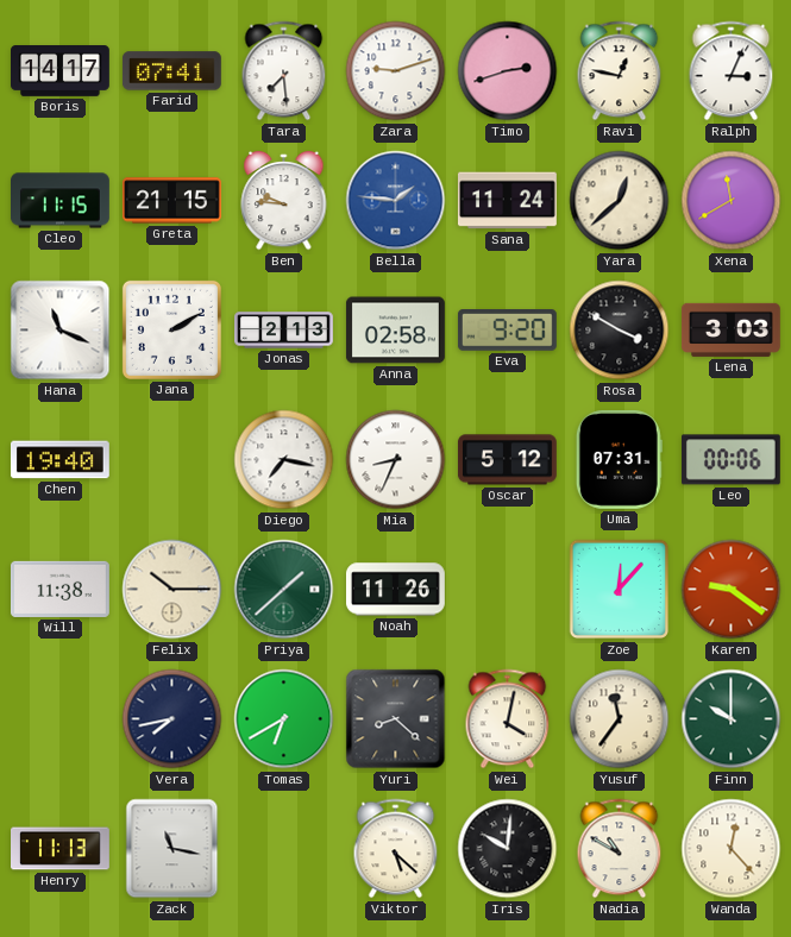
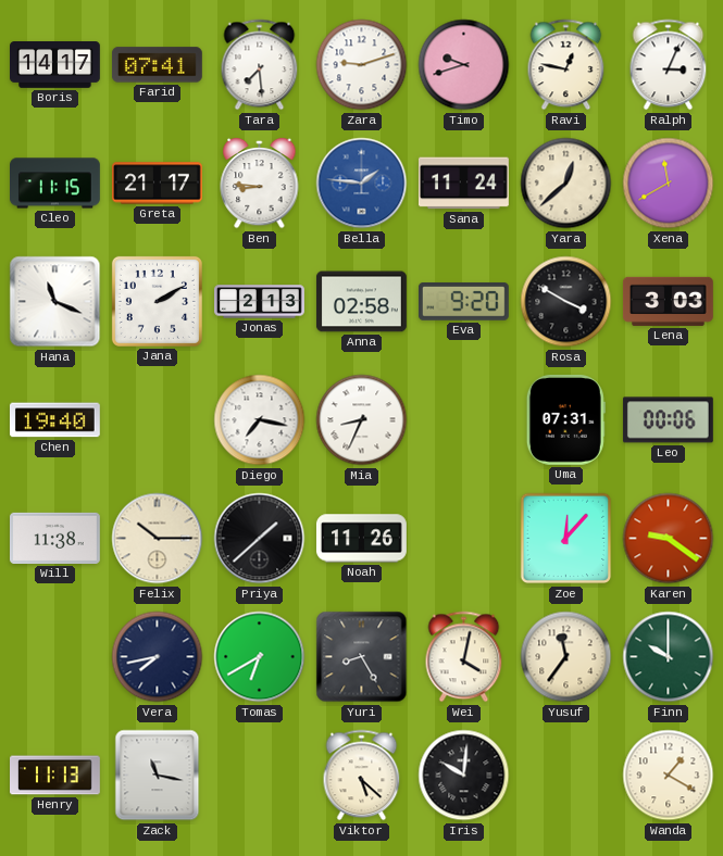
Timo: 2:42 -> 9:42
Greta: 21:15 -> 21:17
Ben: 9:46 -> 8:46
Oscar: 5:12 -> none
Priya dial: green -> black
Yuri: 8:22 -> 8:25
Nadia: 10:50 -> none
Wanda: 12:23 -> 1:20
